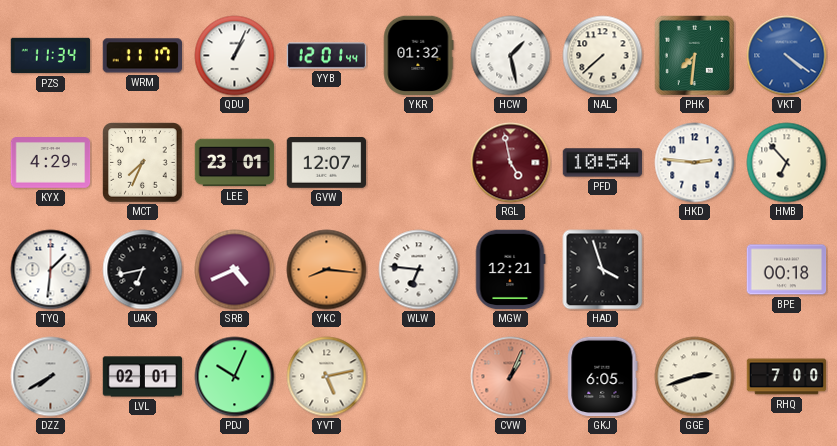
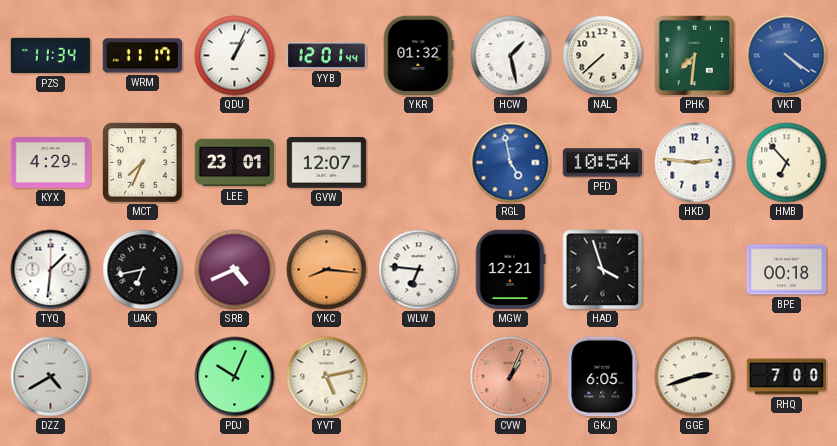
RGL dial: burgundy -> blue
DZZ: 7:40 -> 4:40
LVL: 02:01 -> none
